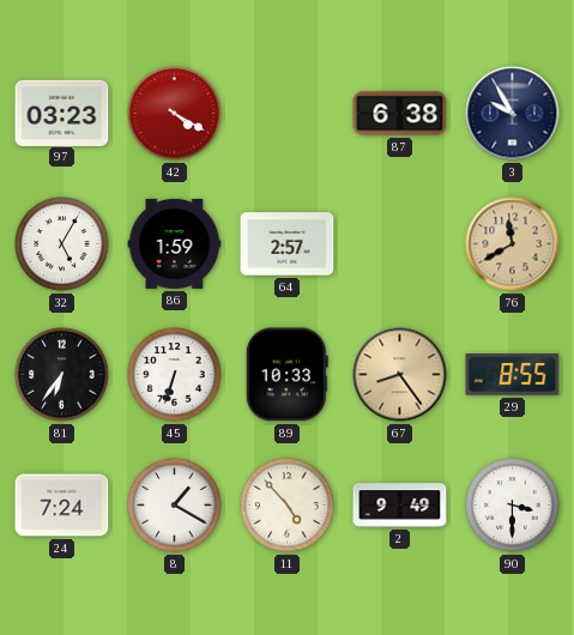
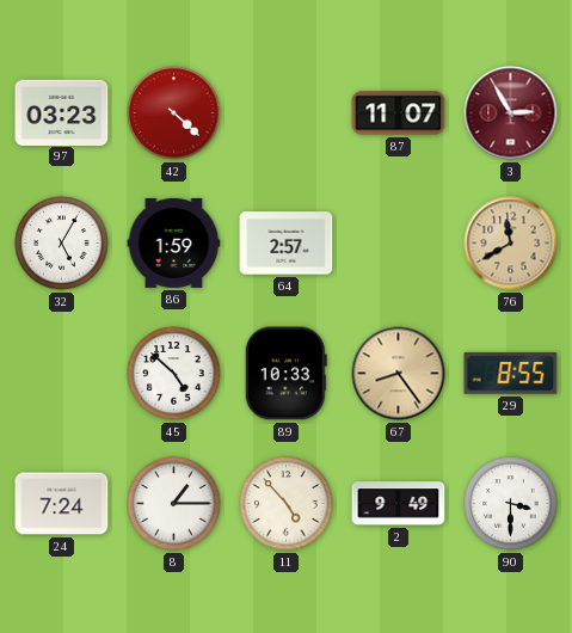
42: 4:20 -> 4:22
87: 6:38 -> 11:07
3: 9:55 -> 2:55
3 dial: navy -> burgundy
81: 6:36 -> none
45: 6:33 -> 4:52
8: 1:20 -> 1:15
